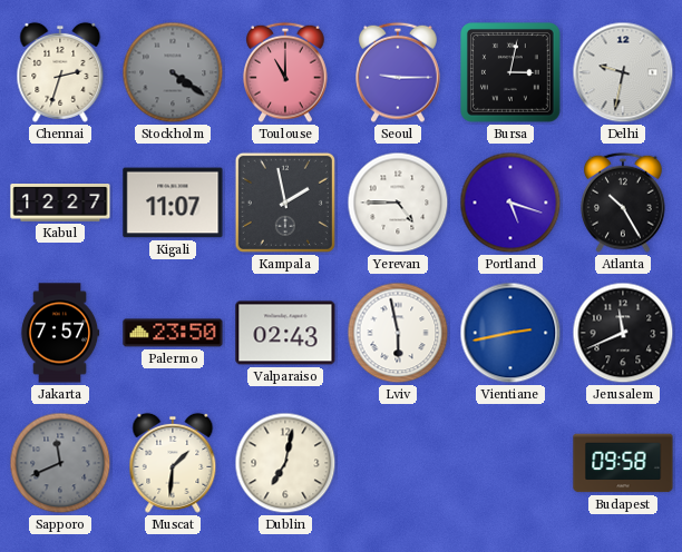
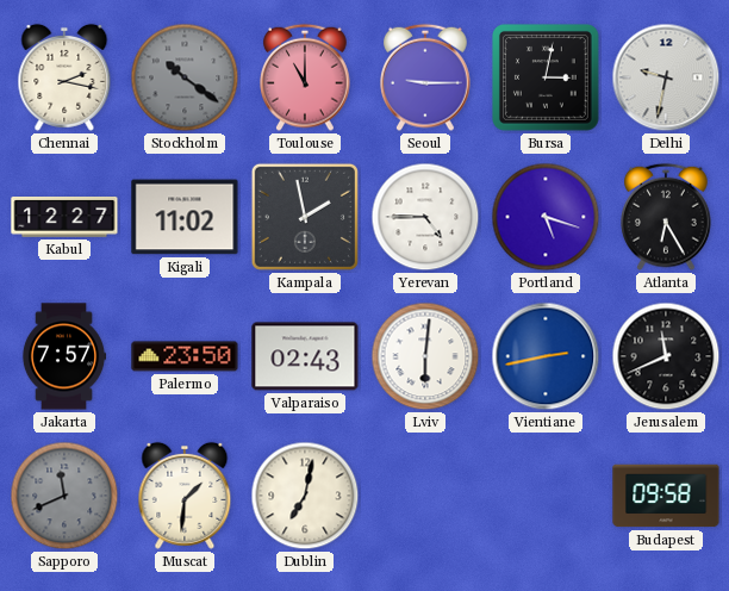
Chennai: 2:33 -> 2:17
Stockholm: 4:21 -> 10:21
Kigali: 11:07 -> 11:02
Atlanta: 10:25 -> 6:25
Lviv: 5:58 -> 6:01
